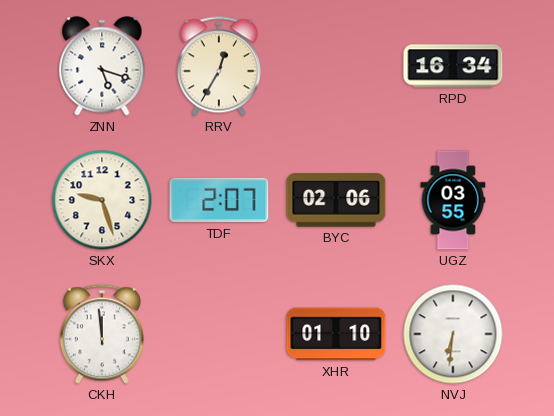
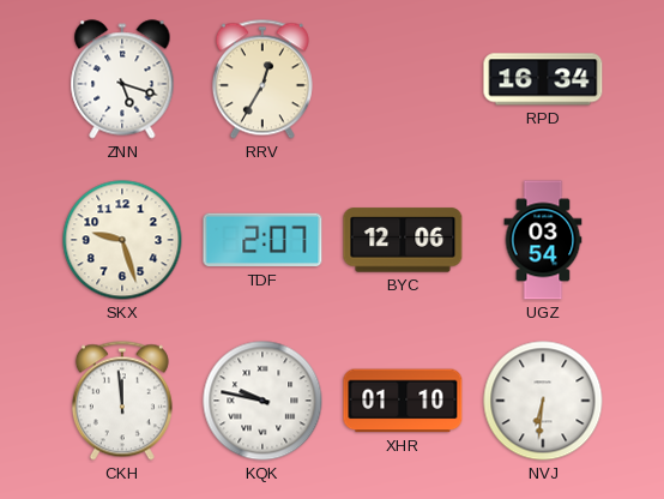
BYC: 02:06 -> 12:06
UGZ: 03:55 -> 03:54
KQK: none -> 9:47
